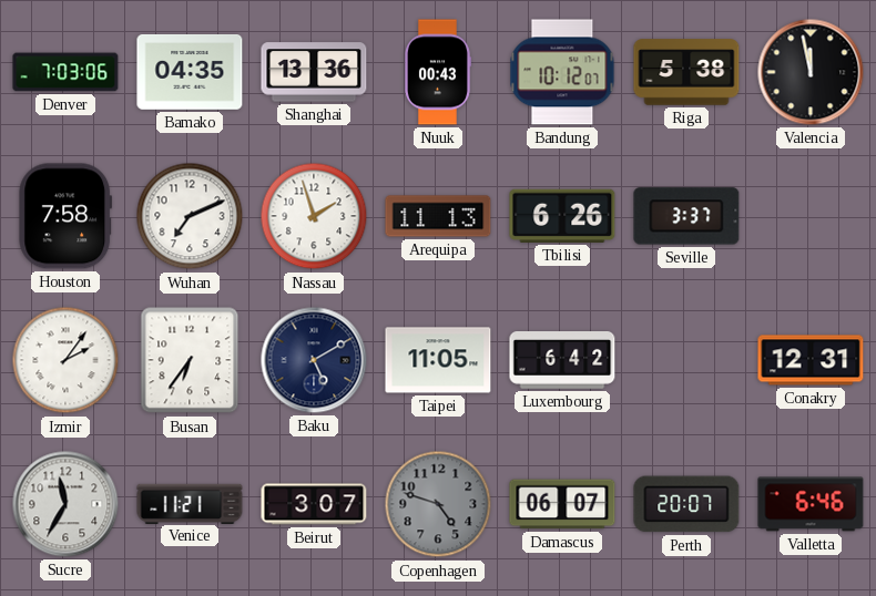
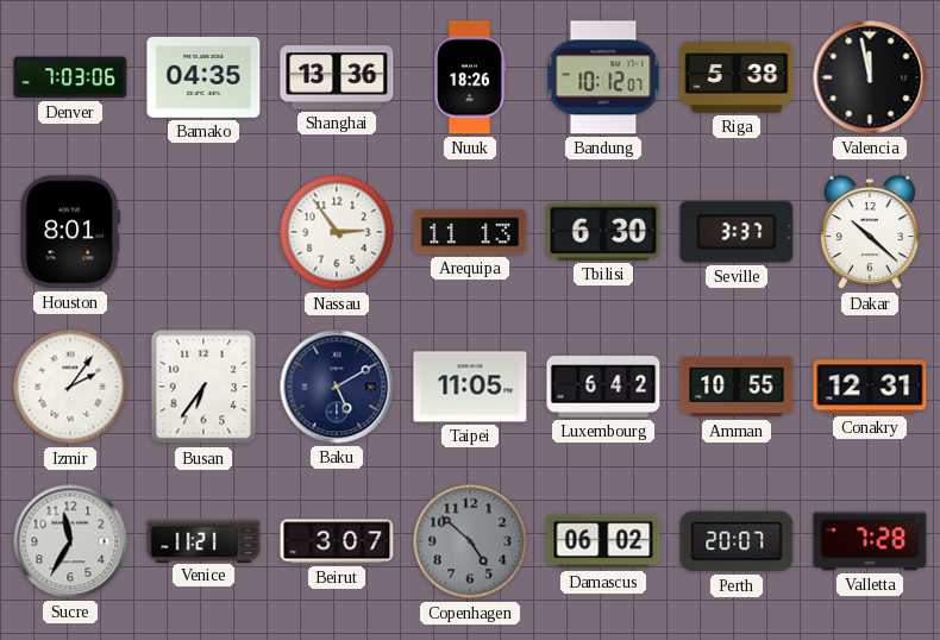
Nuuk: 00:43 -> 18:26
Houston: 7:58 -> 8:01
Wuhan: 7:11 -> none
Nassau: 1:57 -> 2:54
Tbilisi: 6:26 -> 6:30
Dakar: none -> 10:22
Amman: none -> 10:55
Copenhagen: 4:48 -> 4:52
Damascus: 06:07 -> 06:02
Valletta: 6:46 -> 7:28
